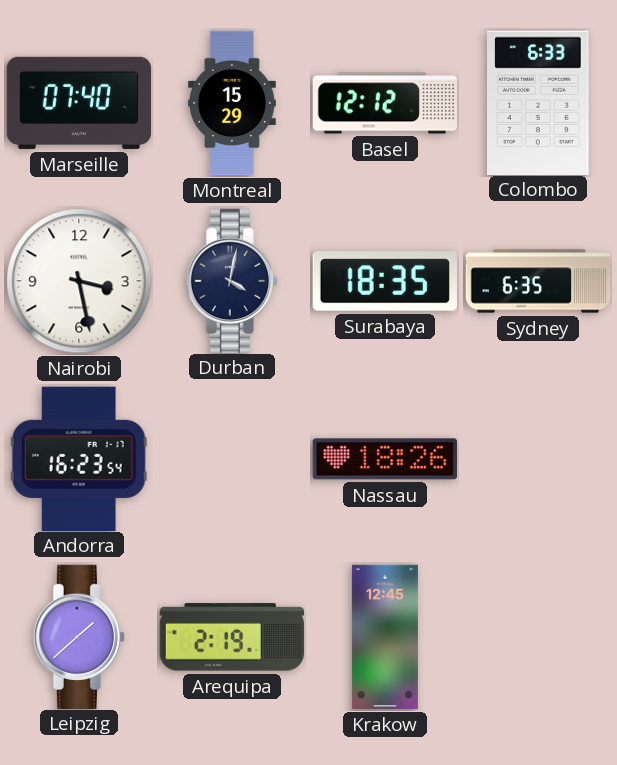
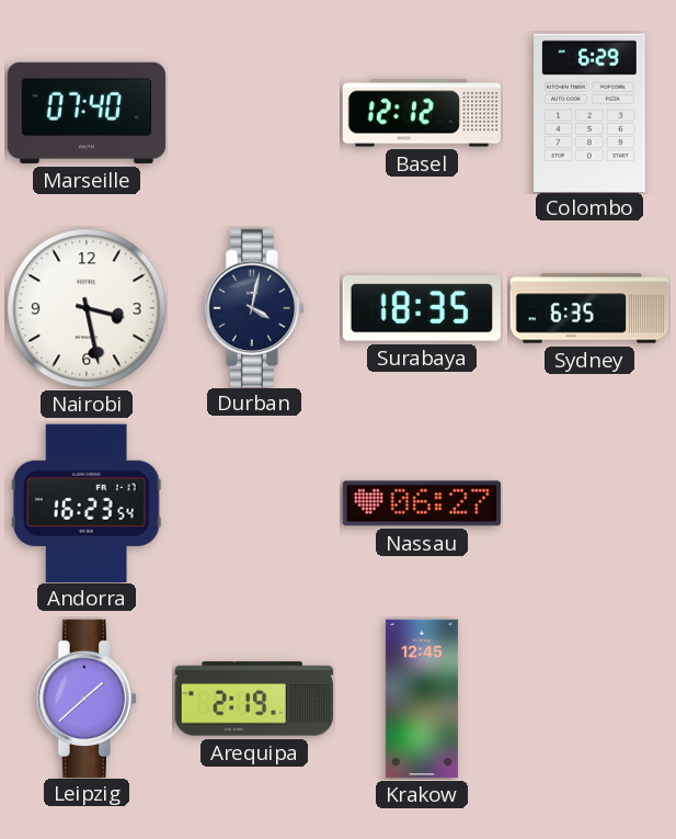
Montreal: 15:29 -> none
Colombo: 6:33 -> 6:29
Nassau: 18:26 -> 06:27
